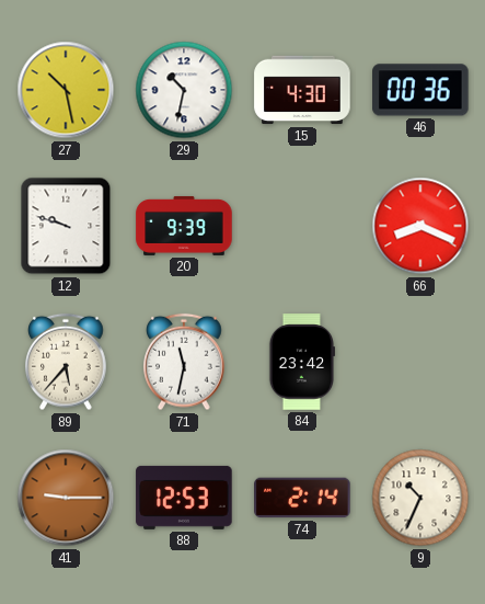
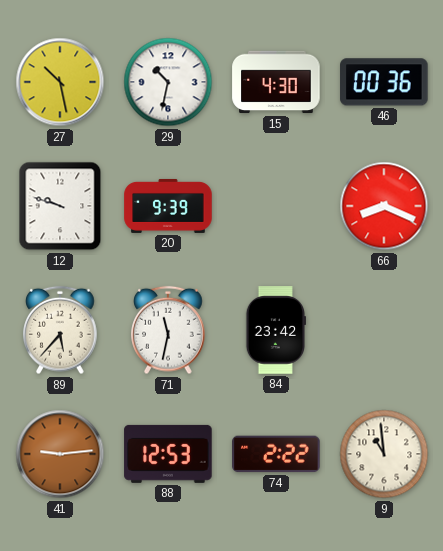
41: 9:15 -> 9:14
74: 2:14 -> 2:22
9: 10:34 -> 10:59
